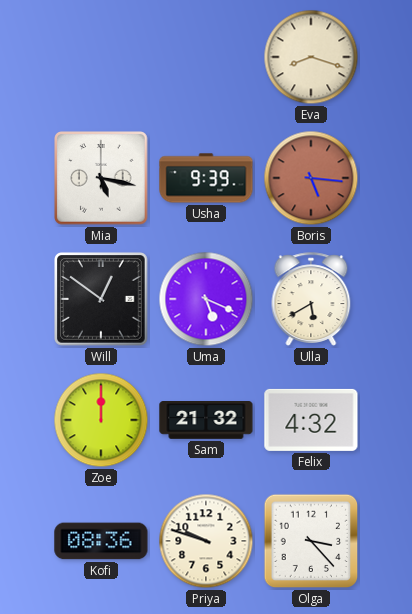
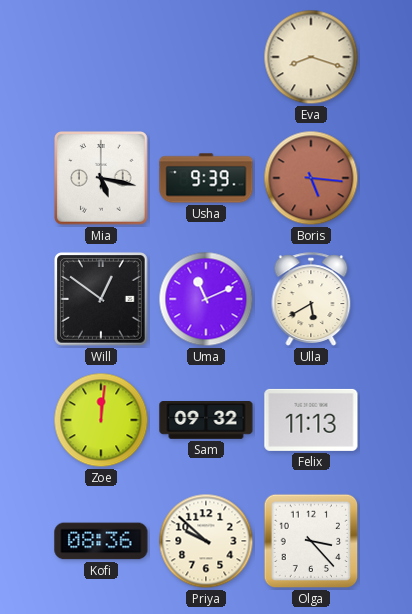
Uma: 5:19 -> 11:11
Zoe: 12:00 -> 12:01
Sam: 21:32 -> 09:32
Felix: 4:32 -> 11:13
Priya: 9:48 -> 9:52
